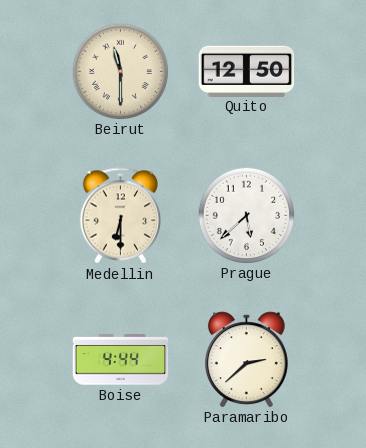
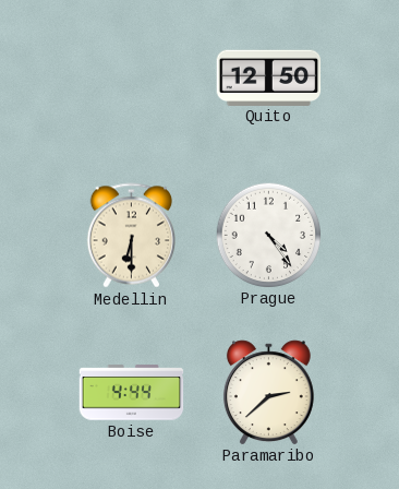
Beirut: 11:30 -> none
Prague: 5:38 -> 4:24
